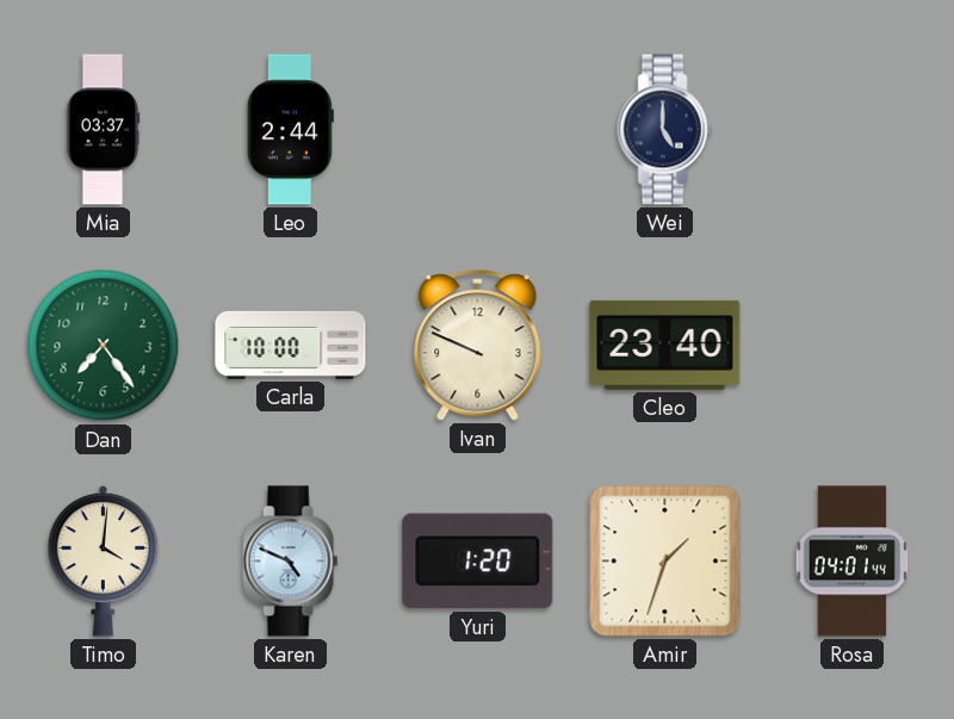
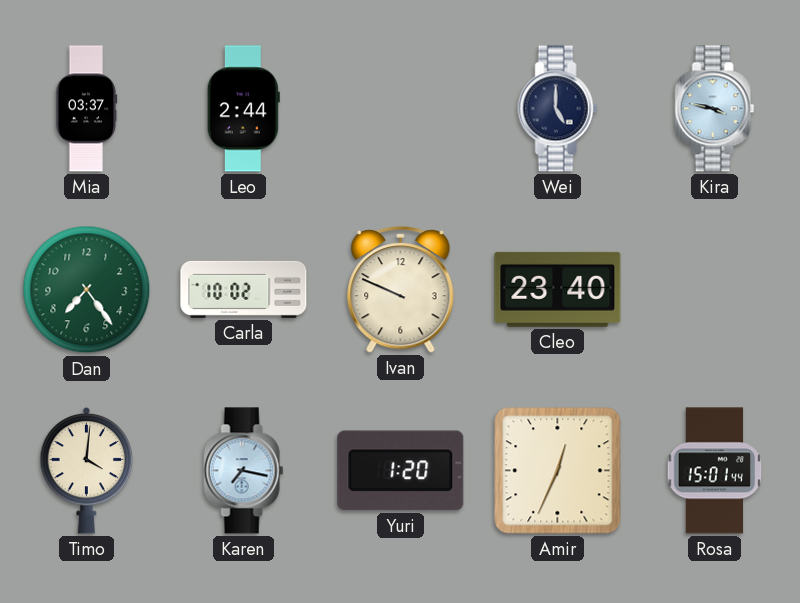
Kira: none -> 3:47
Carla: 10:00 -> 10:02
Karen: 4:49 -> 7:17
Amir: 1:33 -> 12:34
Rosa: 04:01 -> 15:01
